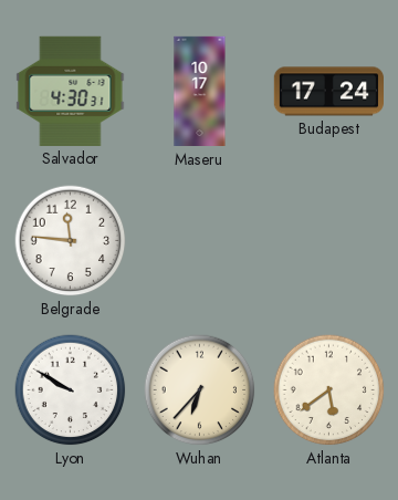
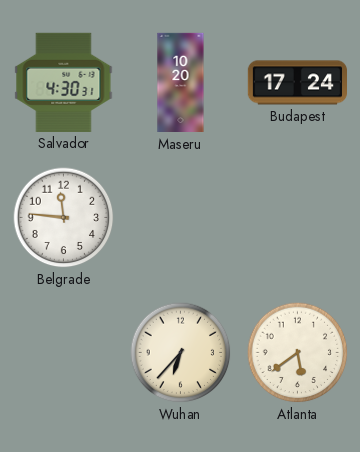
Maseru: 10:17 -> 10:20
Lyon: 9:50 -> none
